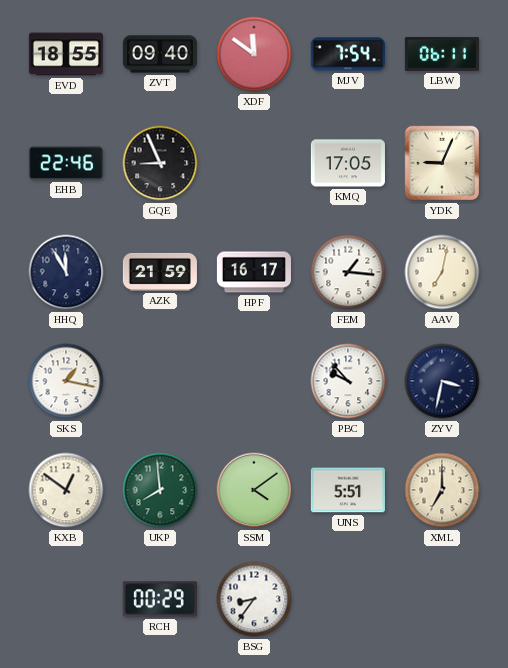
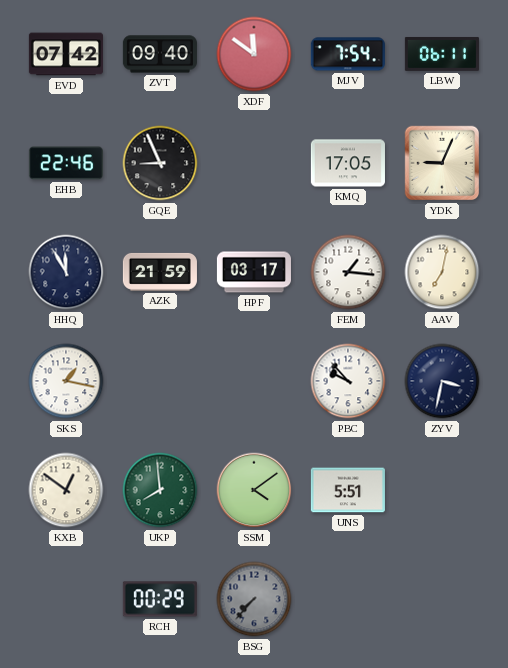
EVD: 18:55 -> 07:42
HPF: 16:17 -> 03:17
XML: 7:00 -> none
BSG: 8:36 -> 7:37
BSG dial: white -> grey
